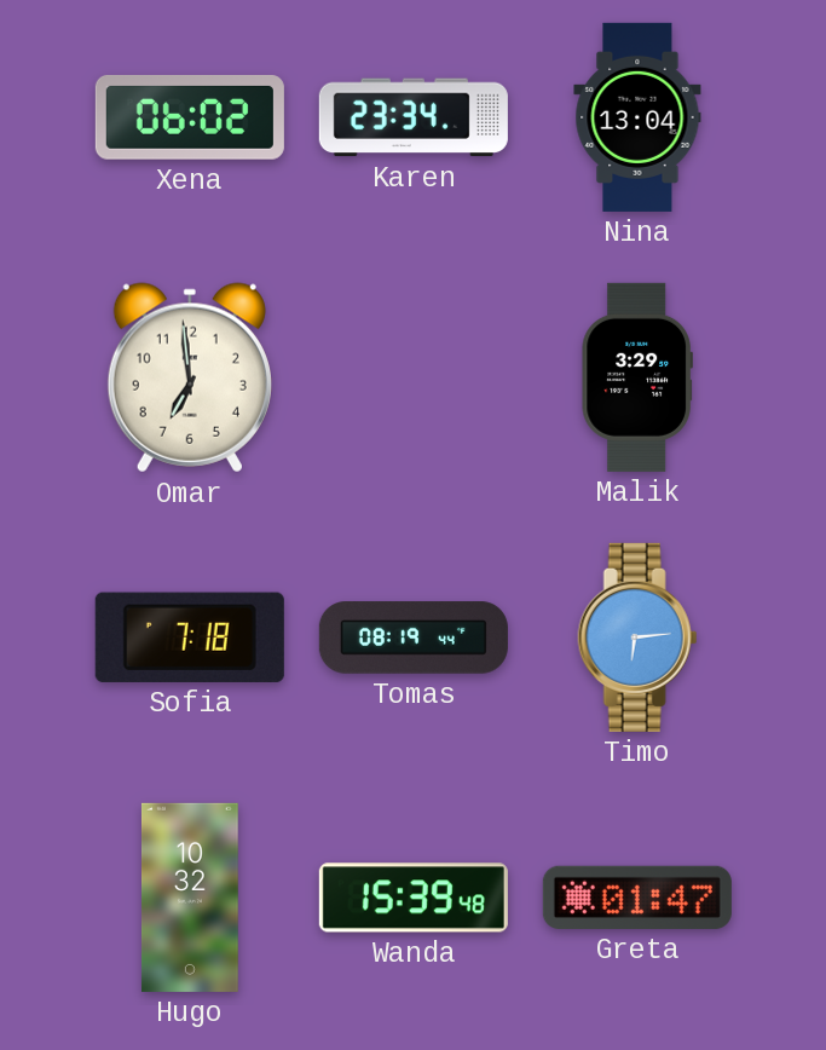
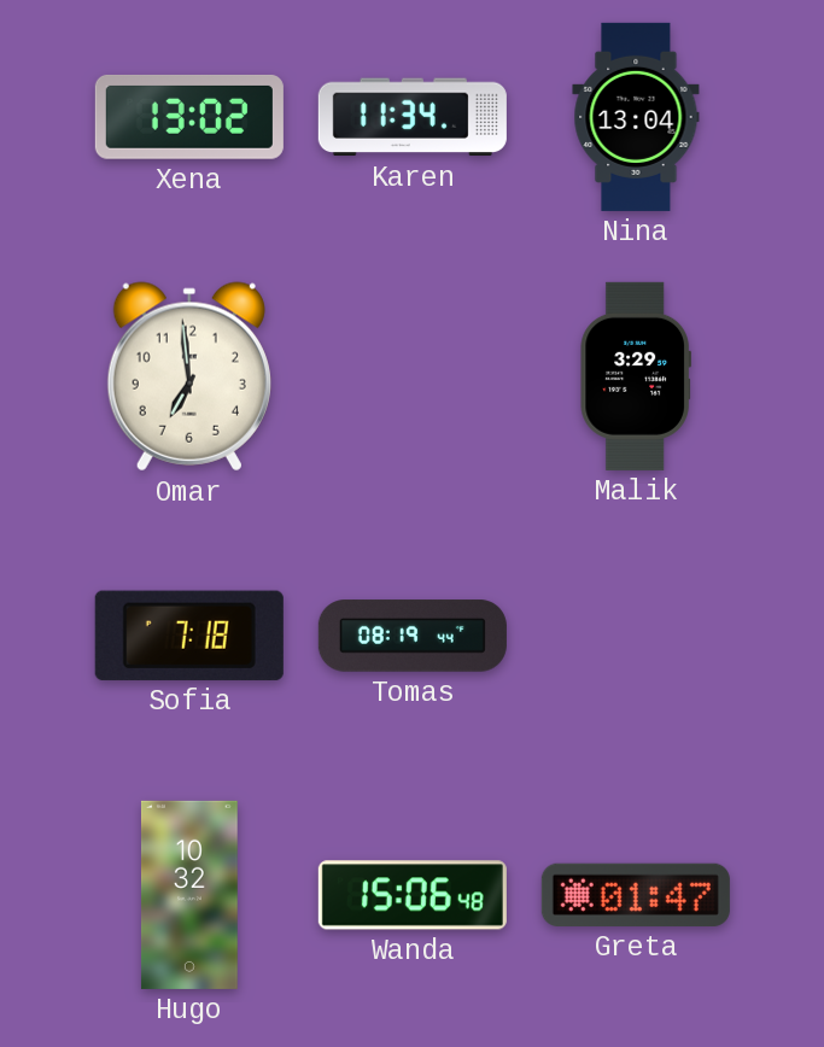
Xena: 06:02 -> 13:02
Karen: 23:34 -> 11:34
Timo: 6:14 -> none
Wanda: 15:39 -> 15:06
